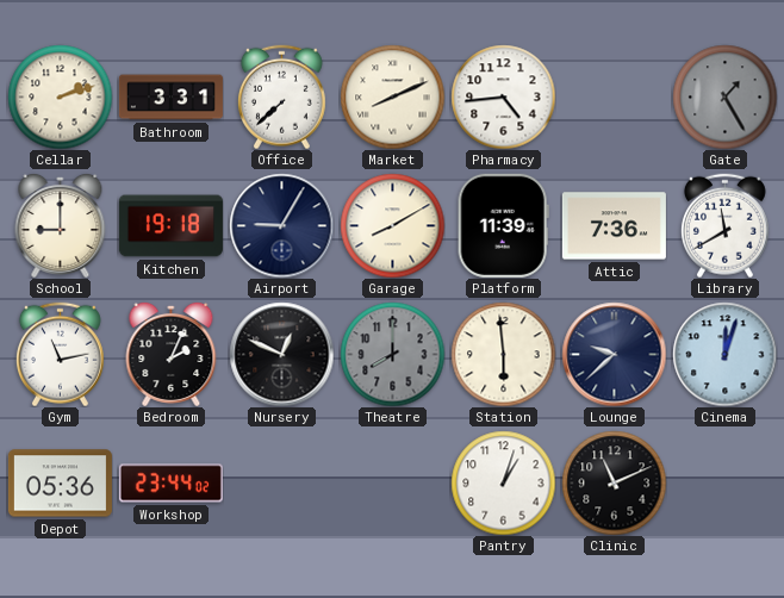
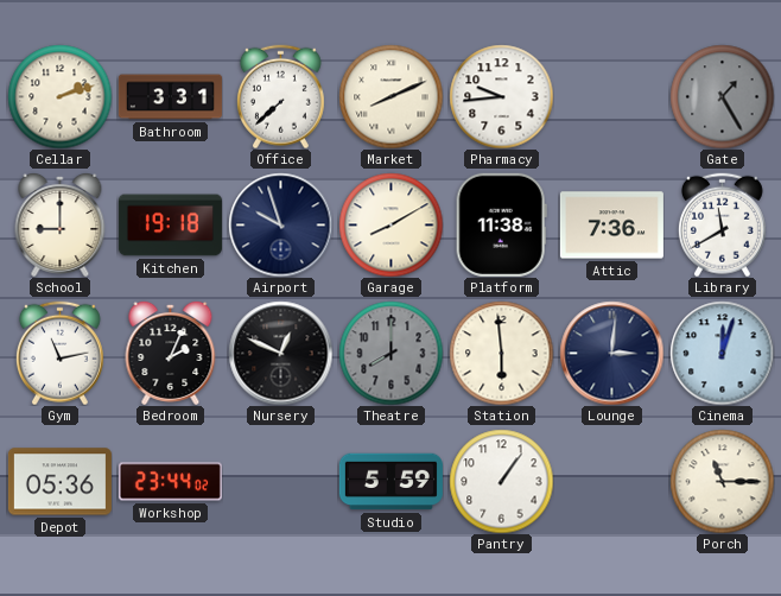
Pharmacy: 4:44 -> 9:44
Airport: 9:05 -> 9:57
Platform: 11:39 -> 11:38
Lounge: 9:38 -> 3:01
Studio: none -> 5:59
Pantry: 1:03 -> 1:06
Clinic: 11:11 -> none
Porch: none -> 11:15
